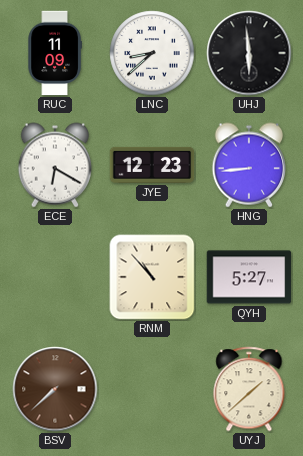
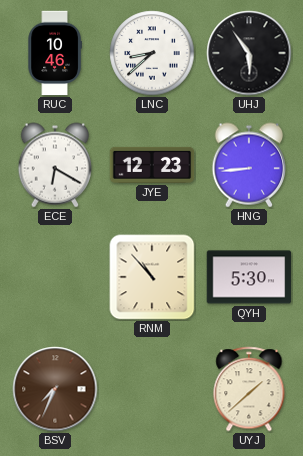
RUC: 11:09 -> 10:46
UHJ: 5:59 -> 5:54
QYH: 5:27 -> 5:30
BSV: 7:38 -> 7:34
